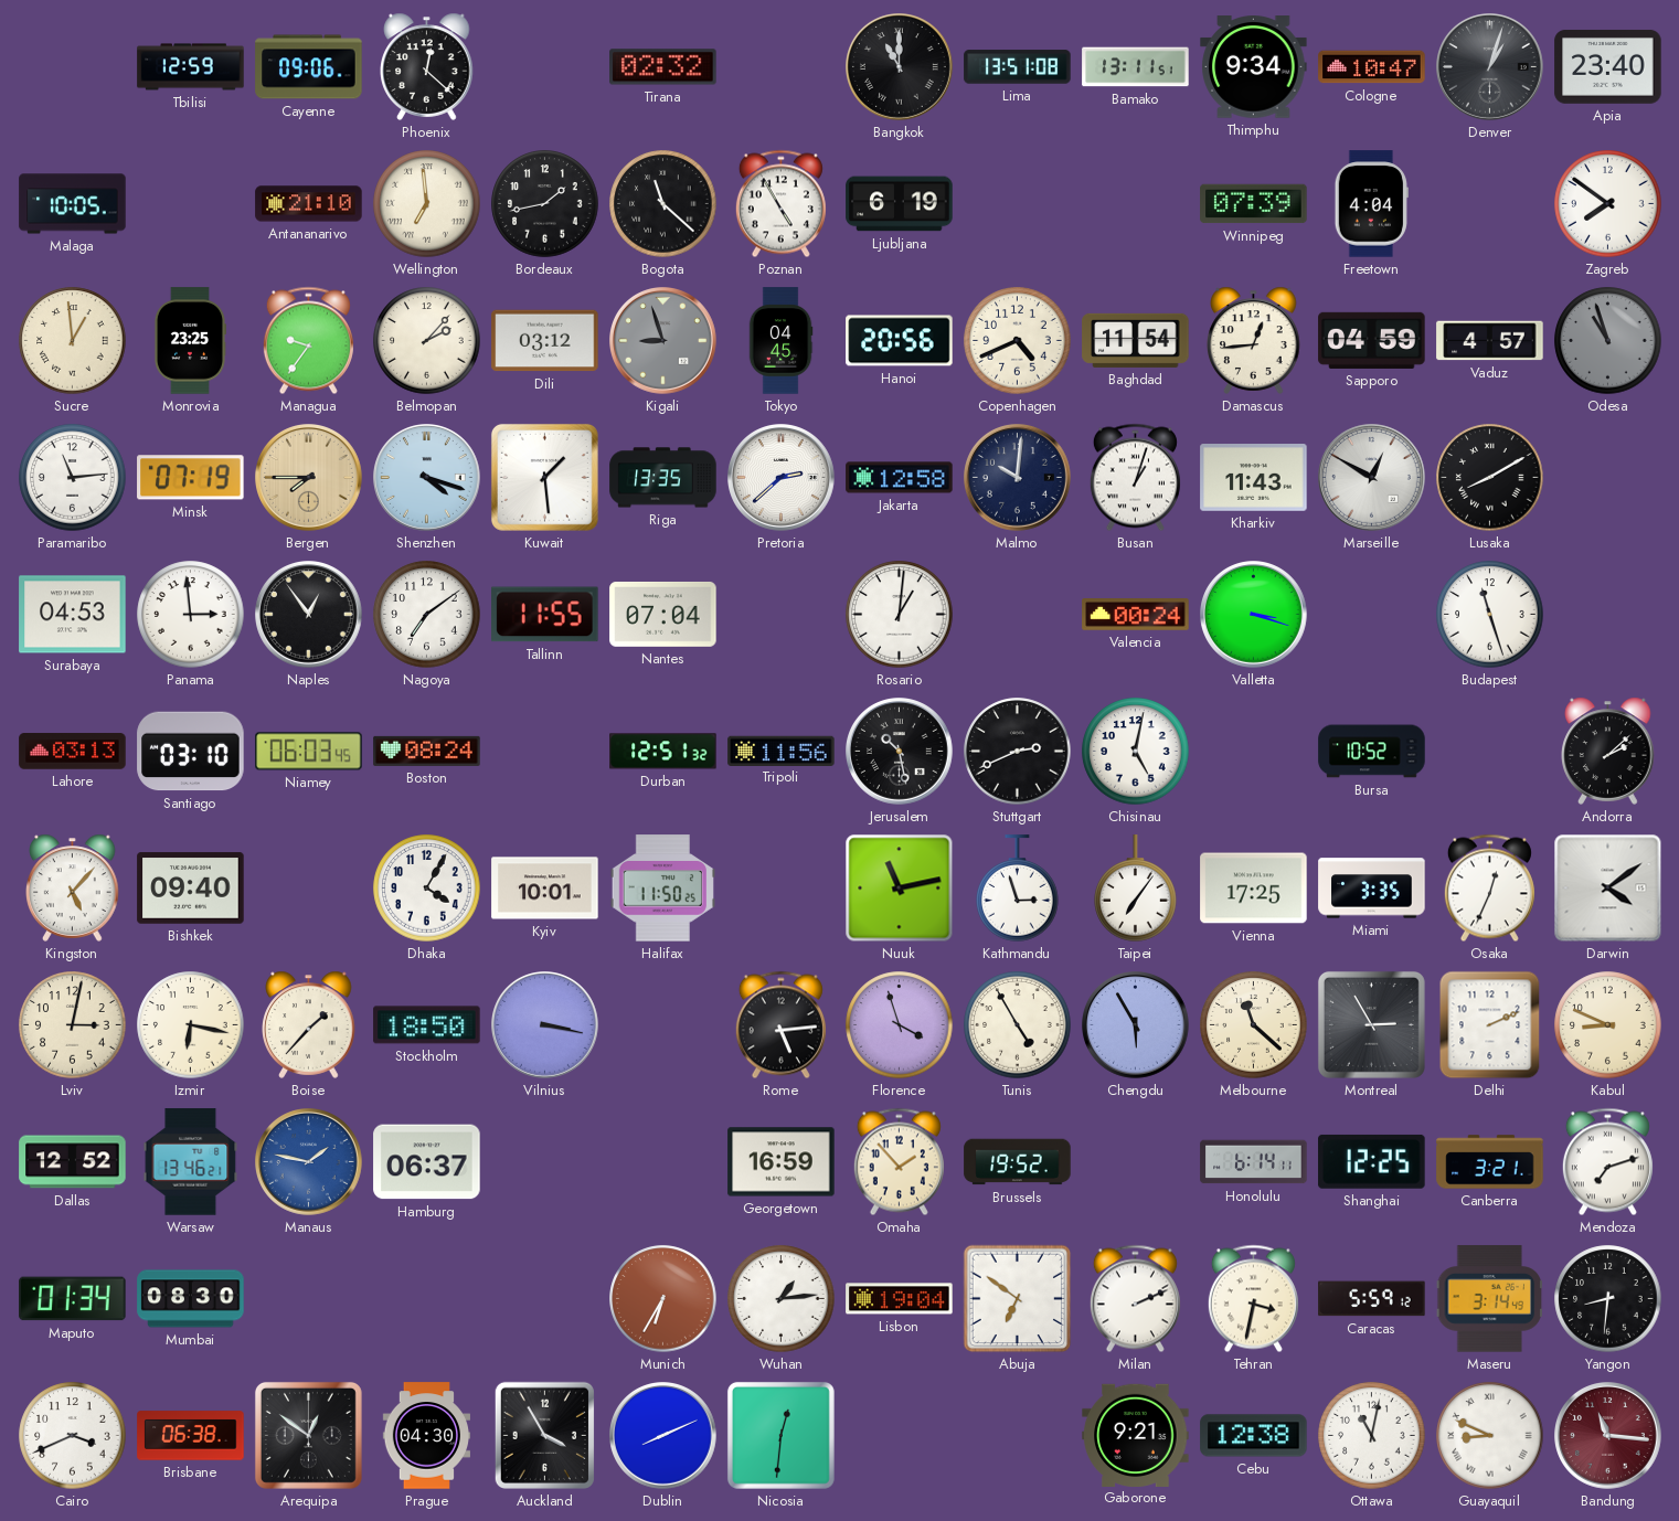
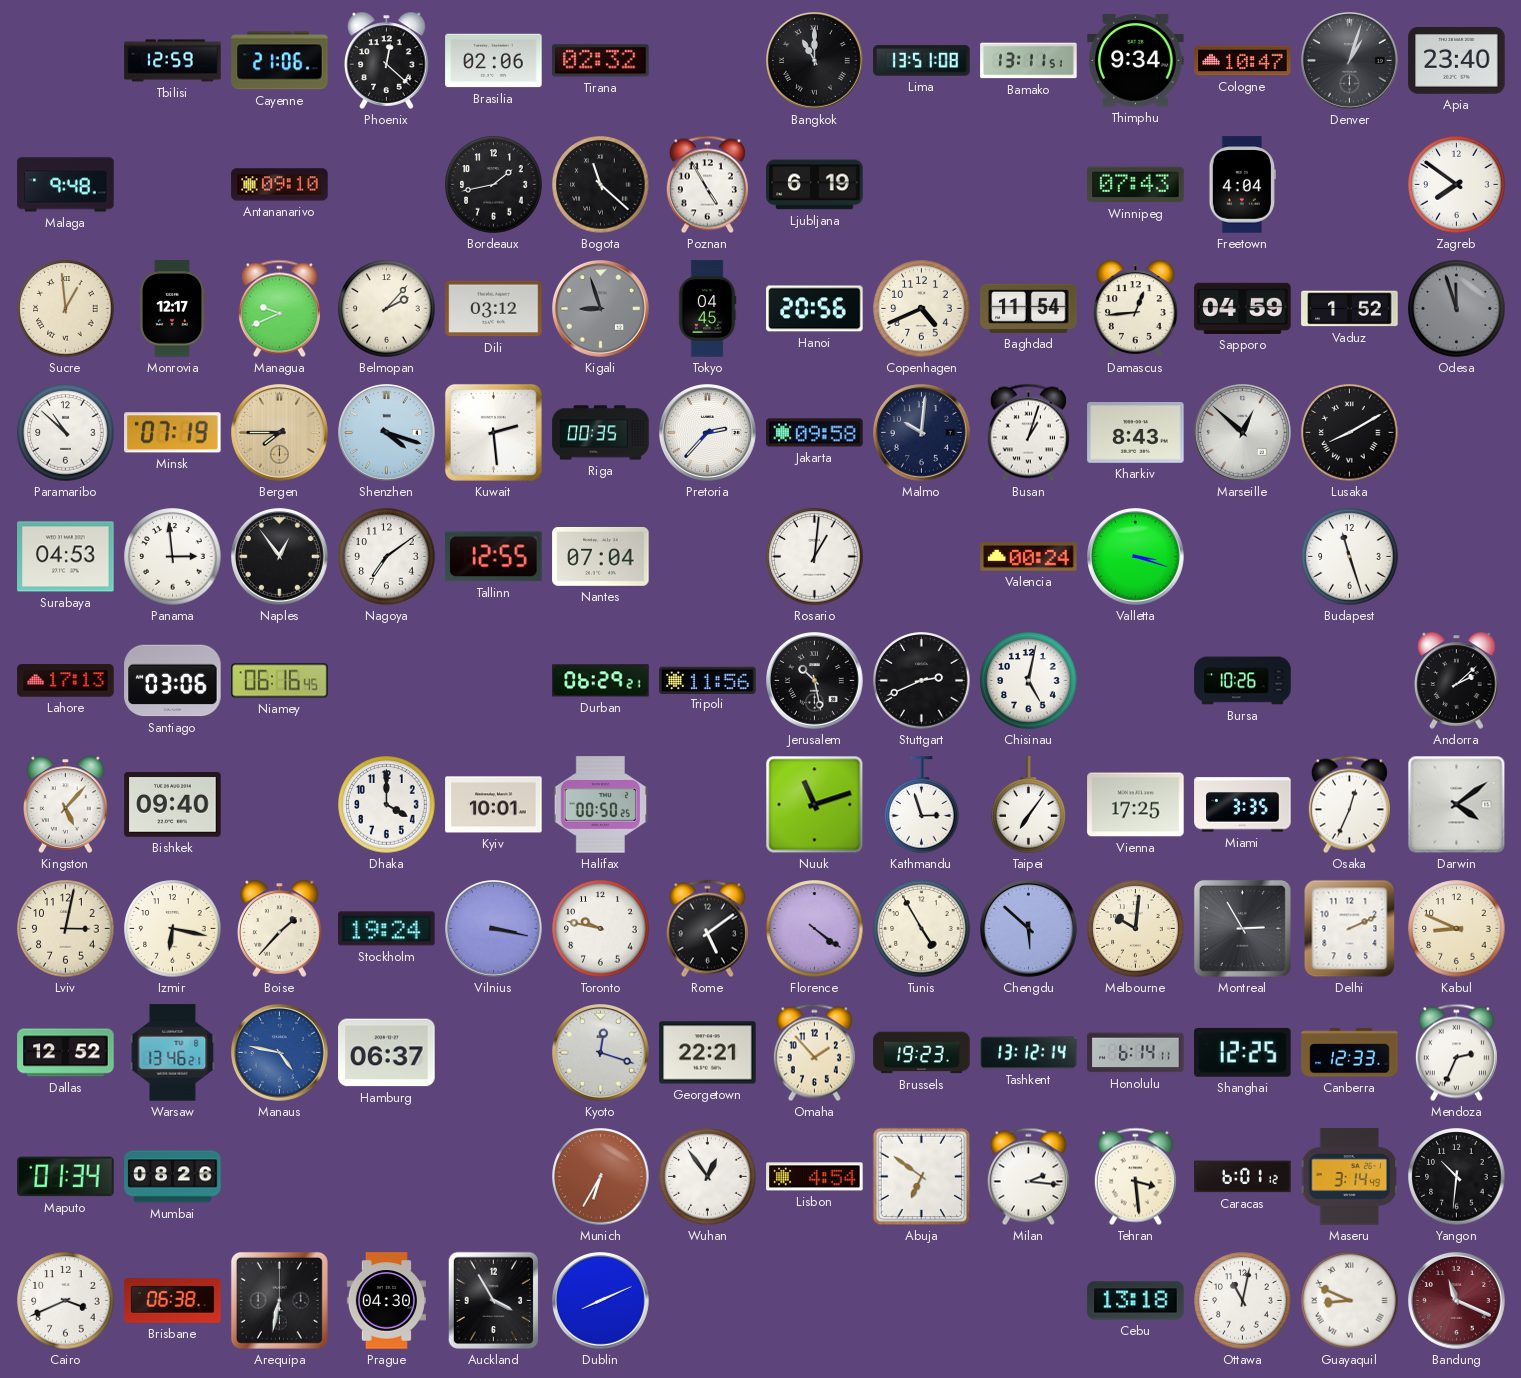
Cayenne: 09:06 -> 21:06
Brasilia: none -> 02:06
Malaga: 10:05 -> 9:48
Antananarivo: 21:10 -> 09:10
Wellington: 6:59 -> none
Winnipeg: 07:39 -> 07:43
Monrovia: 23:25 -> 12:17
Managua: 9:36 -> 9:41
Vaduz: 4:57 -> 1:52
Odesa: 10:57 -> 11:57
Paramaribo: 11:14 -> 10:52
Kuwait: 1:29 -> 2:29
Riga: 13:35 -> 00:35
Pretoria: 2:38 -> 2:37
Jakarta: 12:58 -> 09:58
Kharkiv: 11:43 -> 8:43
Marseille: 12:50 -> 12:52
Tallinn: 11:55 -> 12:55
Lahore: 03:13 -> 17:13
Santiago: 03:10 -> 03:06
Niamey: 06:03 -> 06:16
Boston: 08:24 -> none
Durban: 12:51 -> 06:29
Bursa: 10:52 -> 10:26
Dhaka: 4:05 -> 4:00
Halifax: 11:50 -> 00:50
Nuuk: 11:13 -> 11:12
Stockholm: 18:50 -> 19:24
Toronto: none -> 9:47
Rome: 5:14 -> 5:09
Florence: 3:57 -> 4:21
Chengdu: 5:55 -> 5:52
Melbourne: 11:22 -> 10:01
Manaus: 1:47 -> 4:47
Kyoto: none -> 12:18
Georgetown: 16:59 -> 22:21
Brussels: 19:52 -> 19:23
Tashkent: none -> 13:12
Canberra: 3:21 -> 12:33
Mendoza: 7:12 -> 2:34
Mumbai: 08:30 -> 08:26
Wuhan: 1:14 -> 12:54
Lisbon: 19:04 -> 4:54
Milan: 2:11 -> 2:16
Tehran: 3:32 -> 3:29
Caracas: 5:59 -> 6:01
Yangon: 8:31 -> 10:31
Arequipa: 12:51 -> 6:32
Nicosia: 12:31 -> none
Gaborone: 9:21 -> none
Cebu: 12:38 -> 13:18
Bandung: 11:16 -> 11:19
